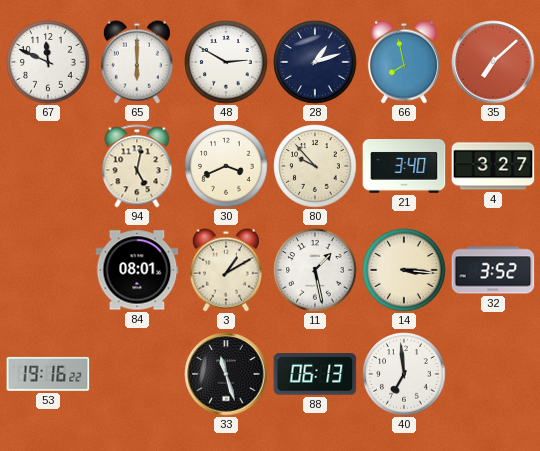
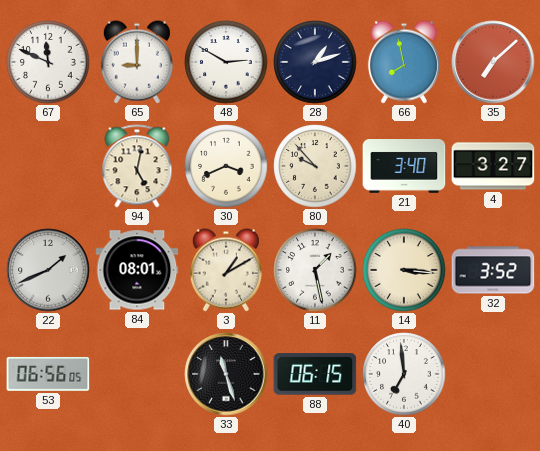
65: 6:00 -> 9:00
22: none -> 1:41
53: 19:16 -> 06:56
88: 06:13 -> 06:15
